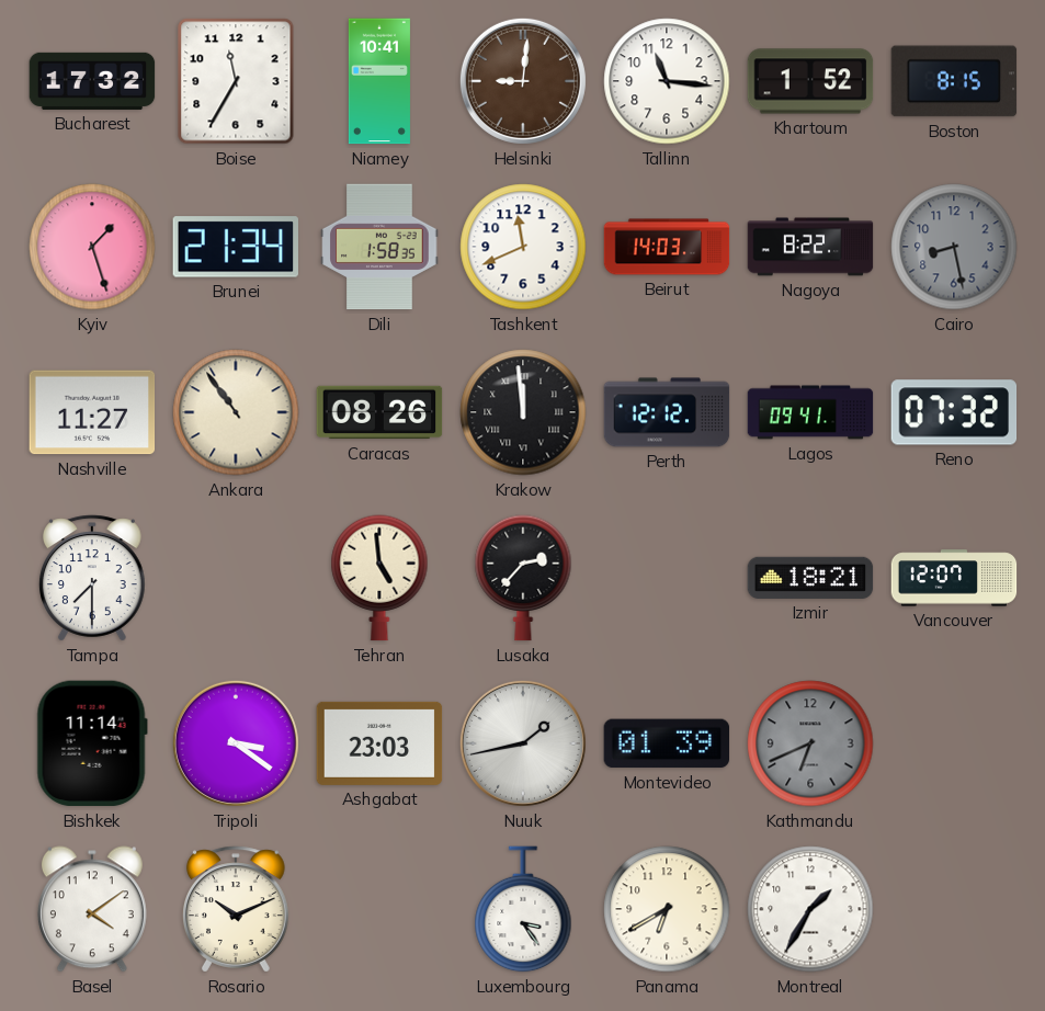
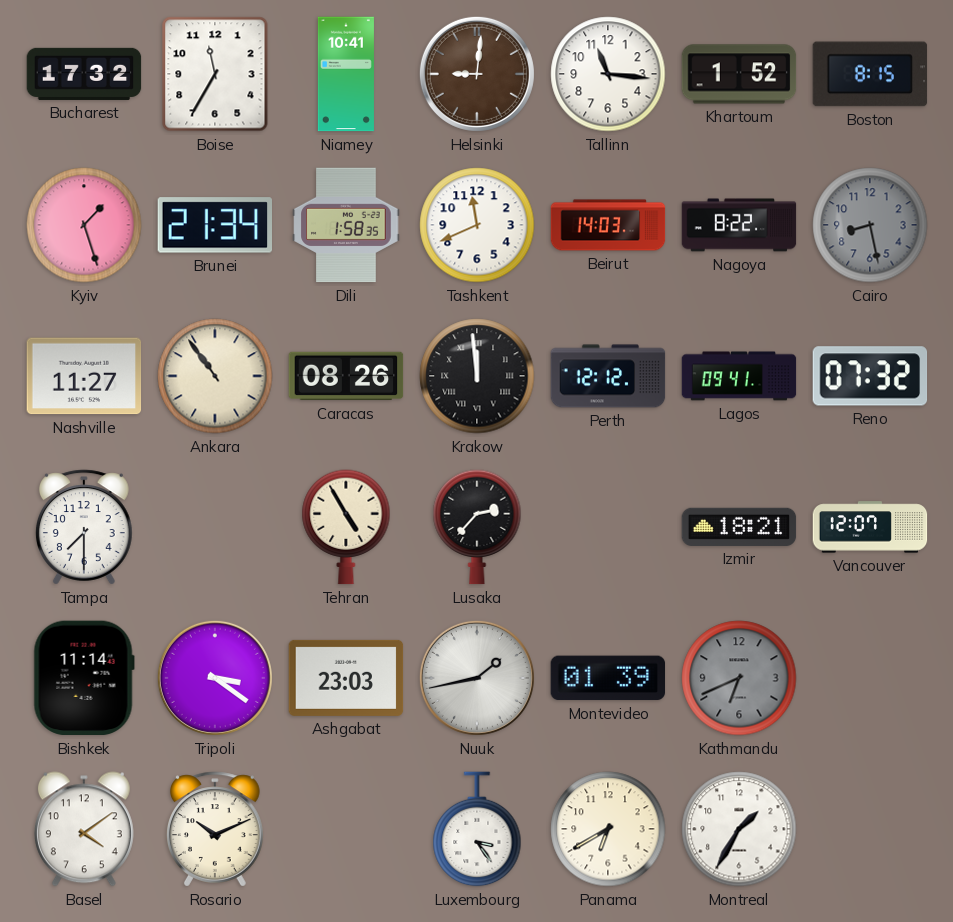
Tehran: 4:59 -> 4:55
